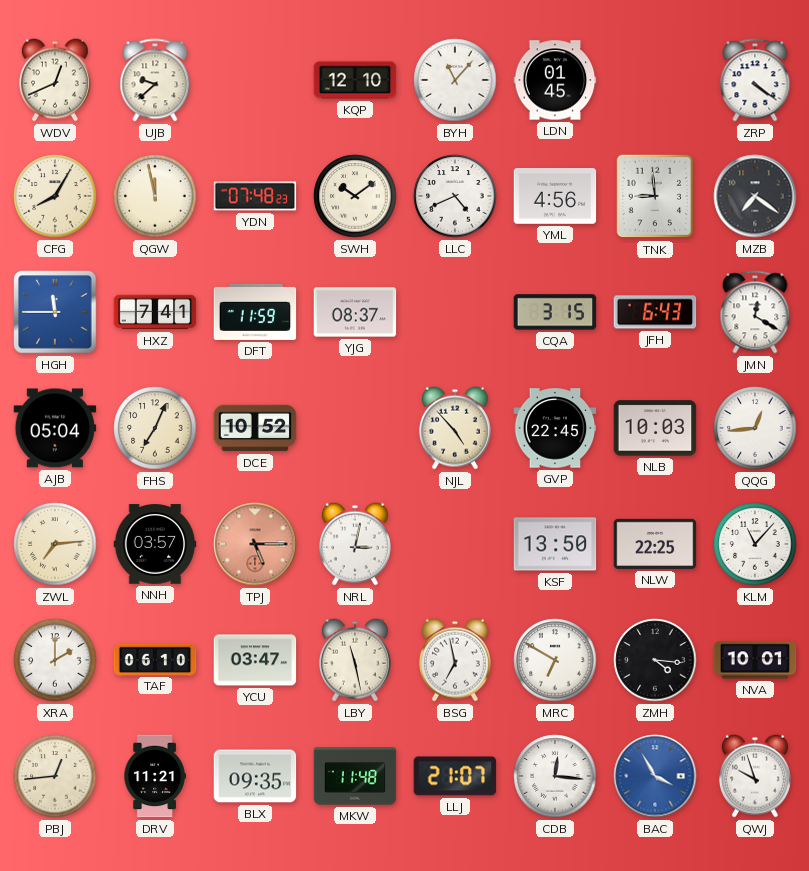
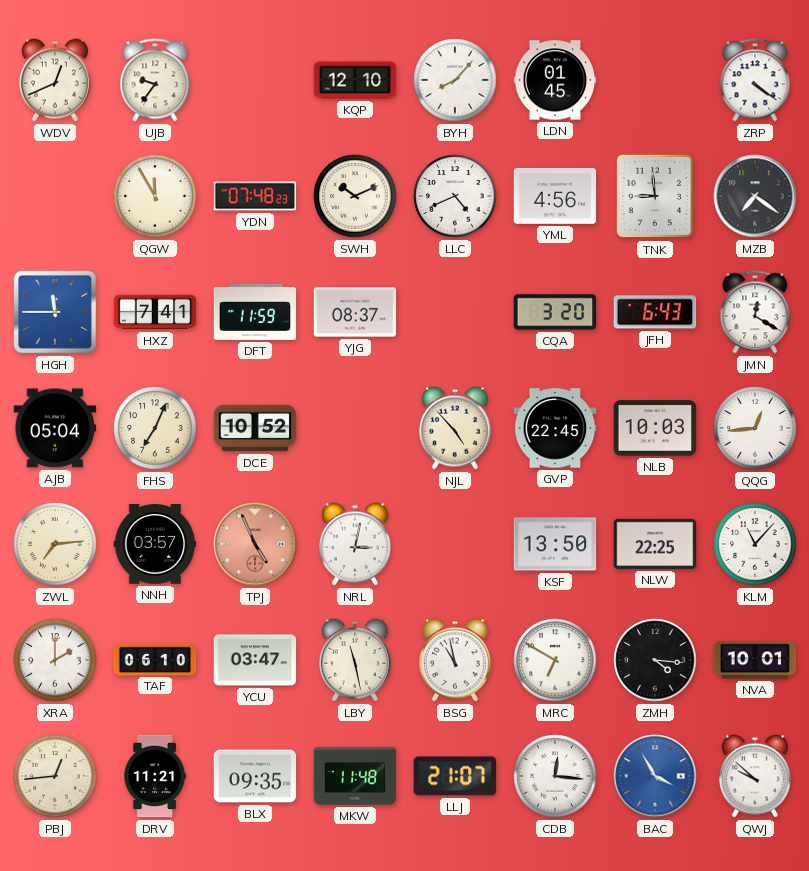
UJB: 9:38 -> 9:36
BYH: 11:07 -> 8:07
CFG: 8:05 -> none
QGW: 11:58 -> 11:55
SWH: 10:09 -> 10:11
CQA: 3:15 -> 3:20
TPJ: 5:15 -> 4:56
BSG: 6:58 -> 10:58
QWJ: 9:57 -> 9:52
